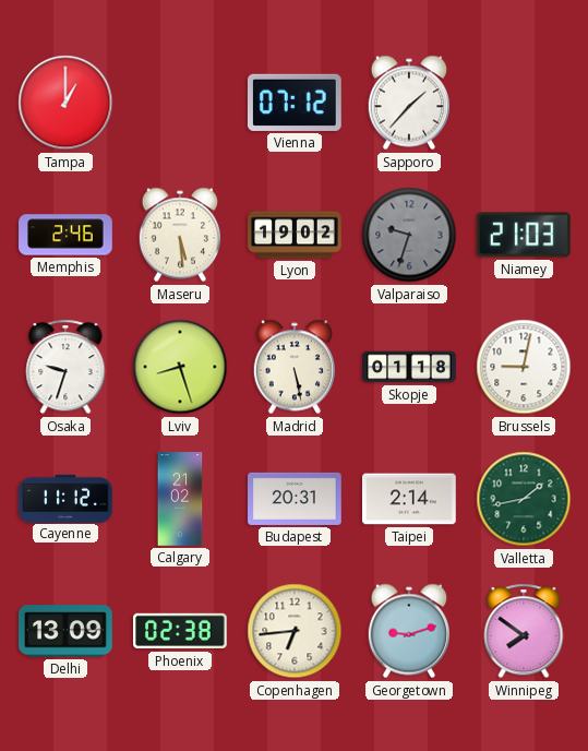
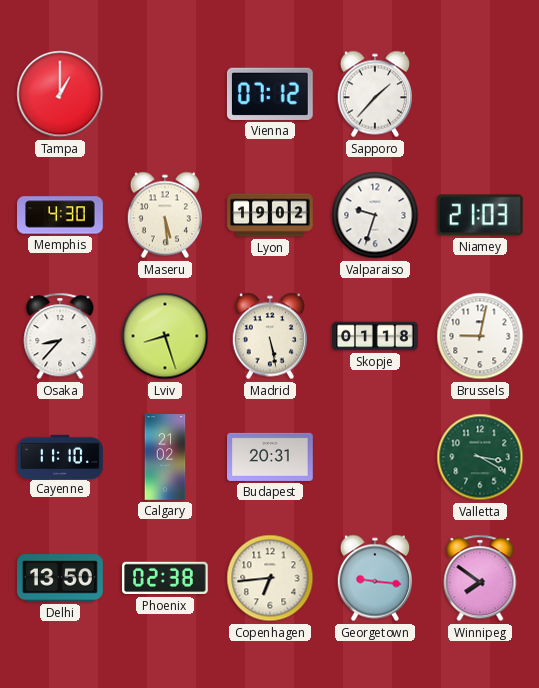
Memphis: 2:46 -> 4:30
Valparaiso dial: grey -> white
Osaka: 9:33 -> 8:37
Cayenne: 11:12 -> 11:10
Taipei: 2:14 -> none
Valletta: 1:43 -> 3:20
Delhi: 13:09 -> 13:50
Georgetown: 9:12 -> 9:16
